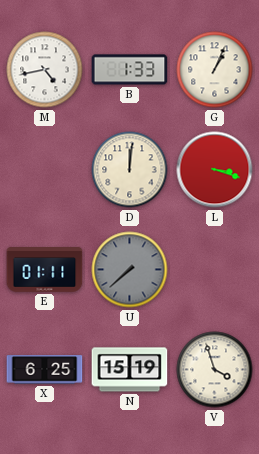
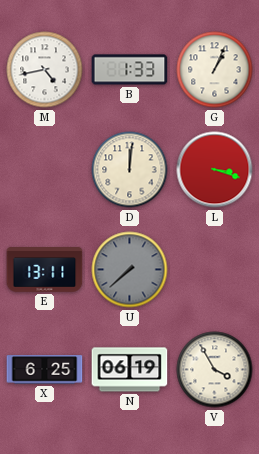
E: 01:11 -> 13:11
N: 15:19 -> 06:19
V: 3:57 -> 3:55
